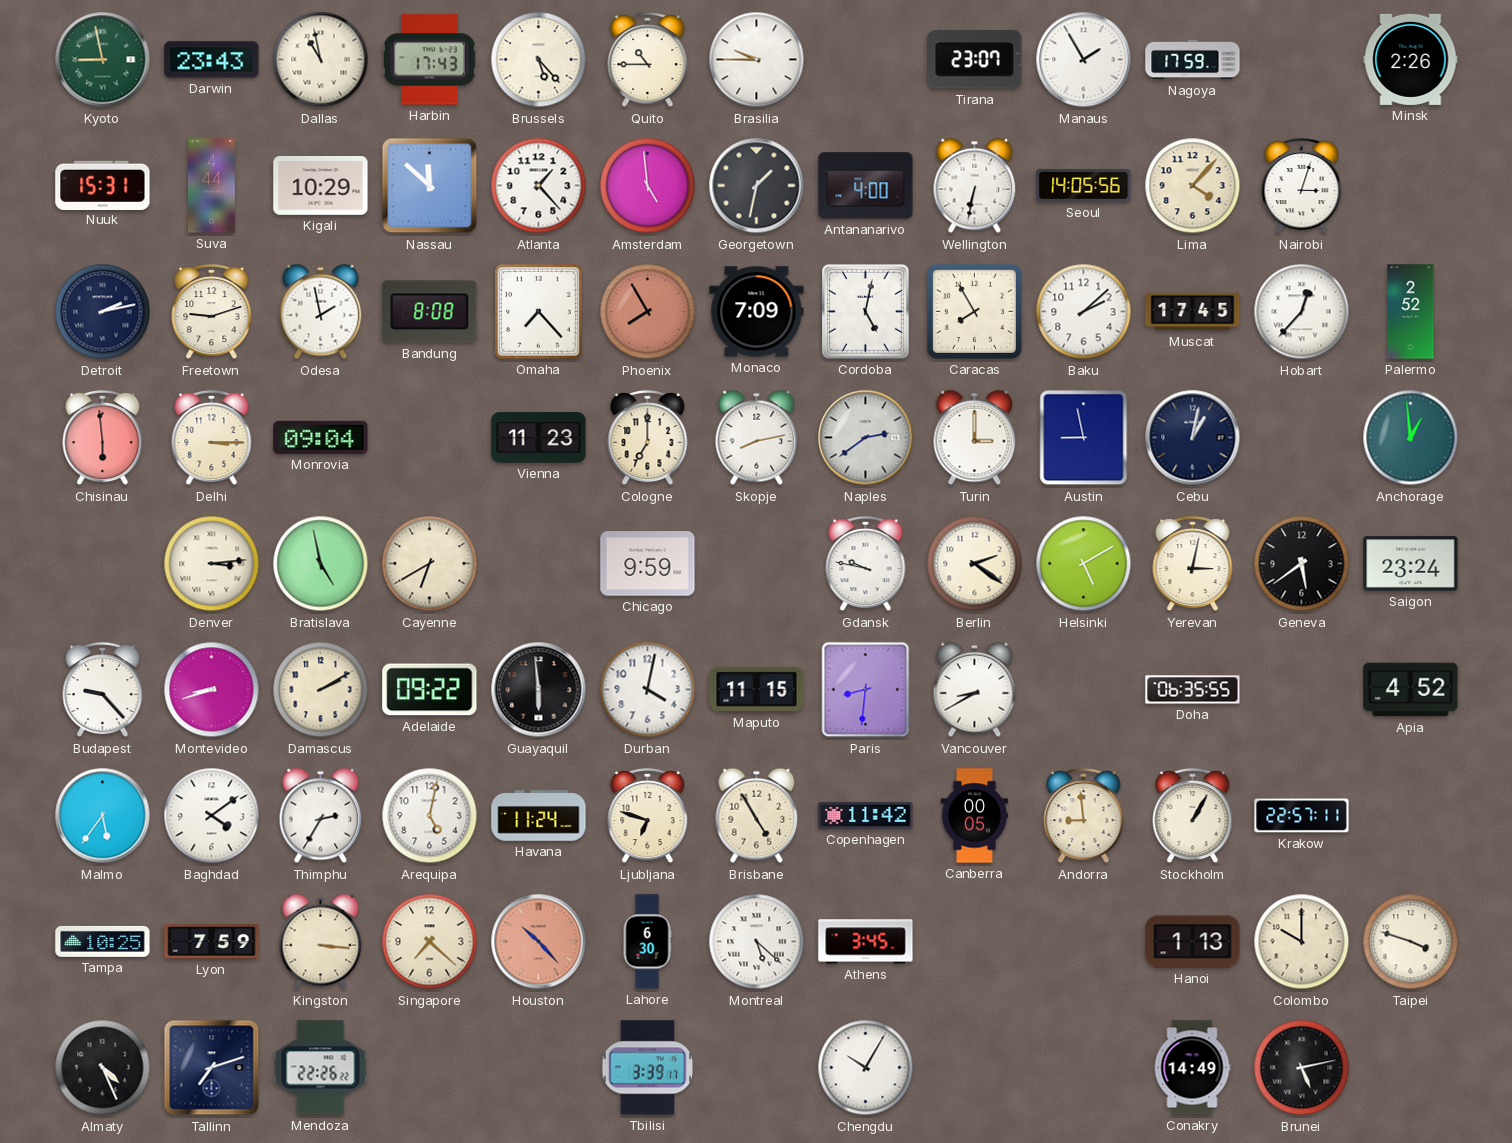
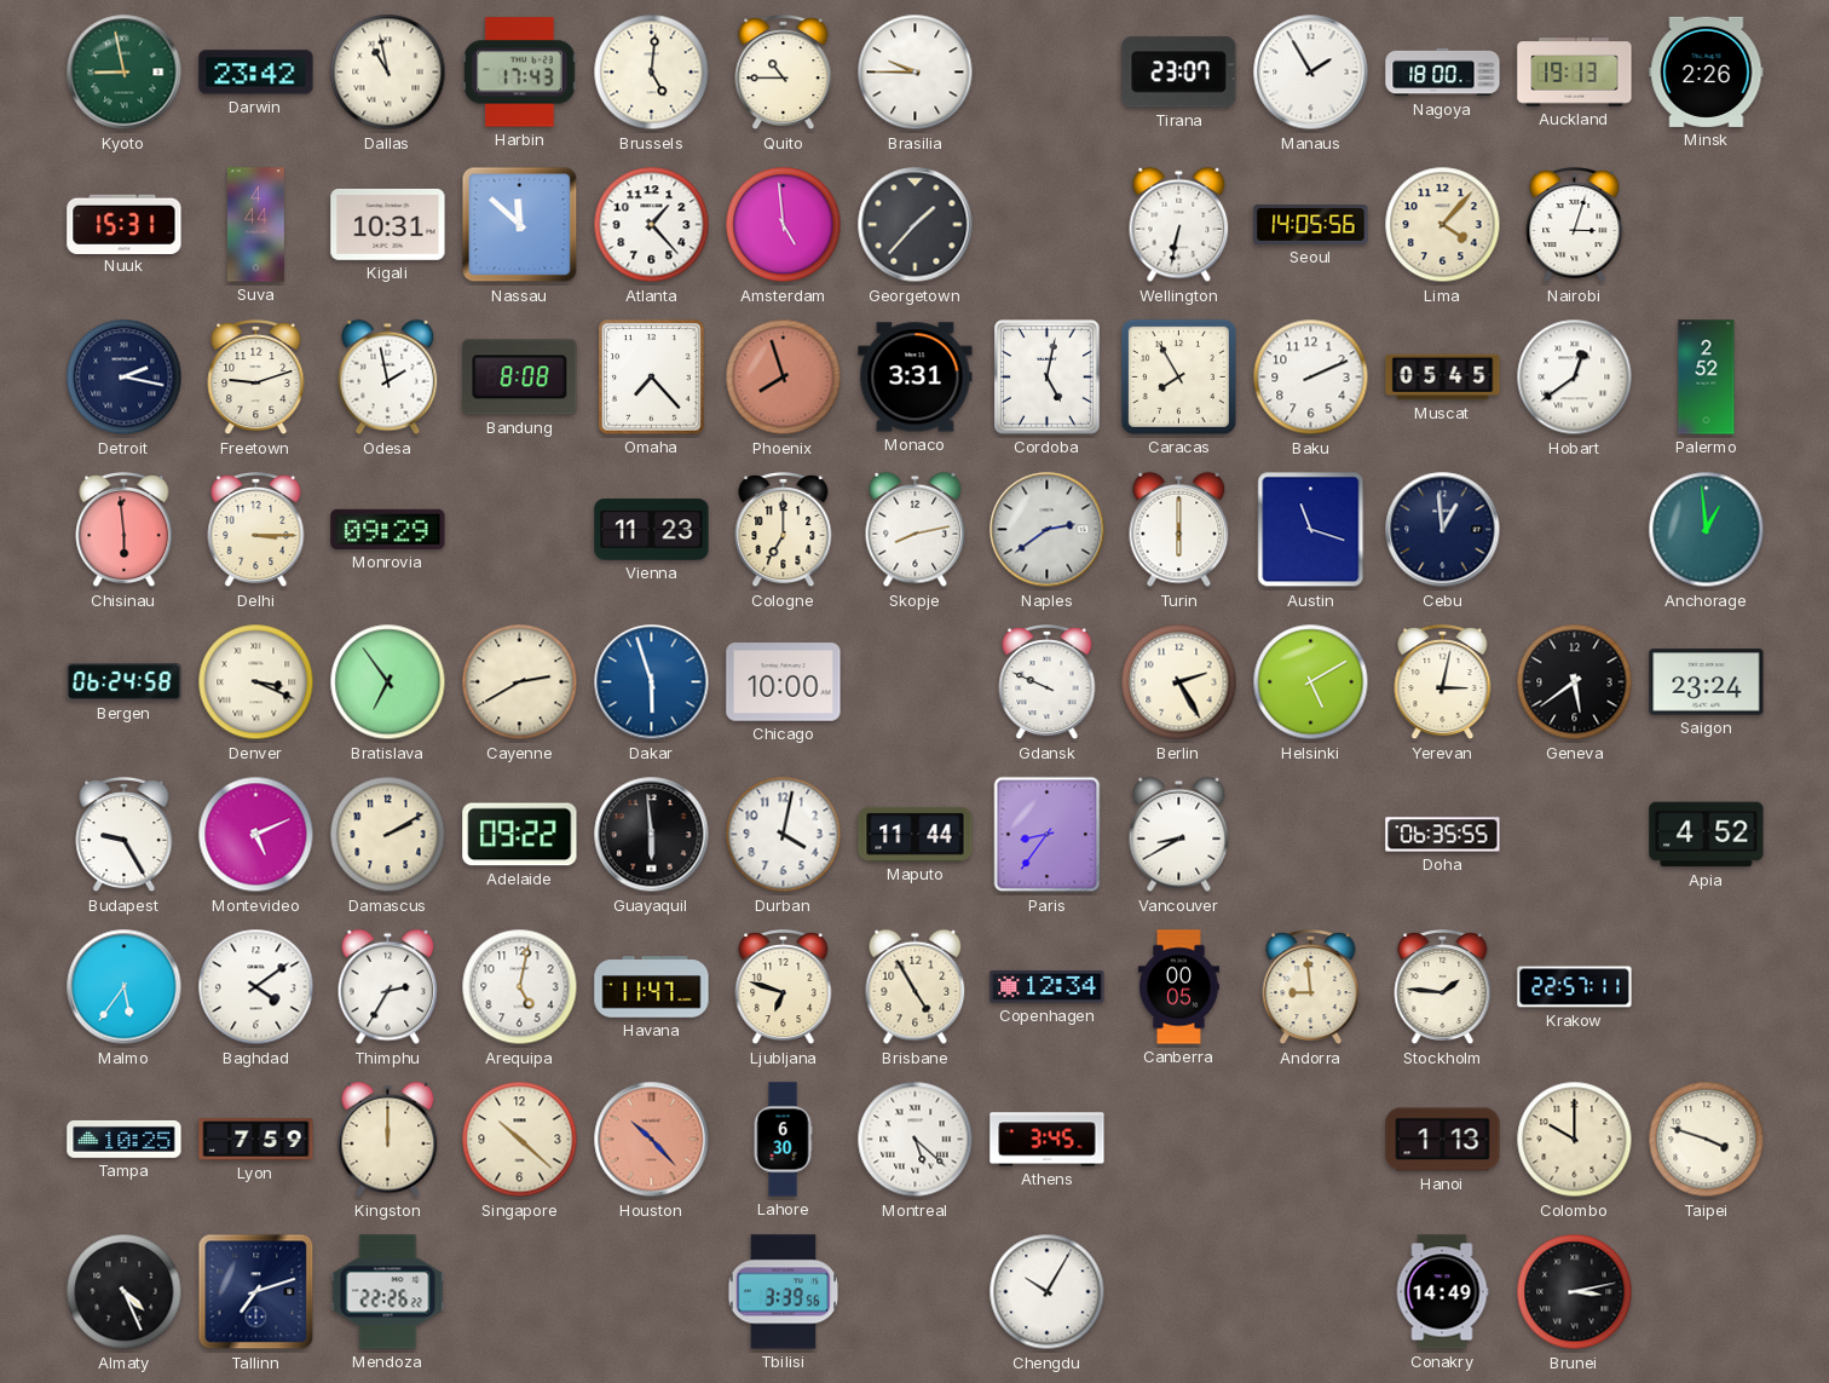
Darwin: 23:43 -> 23:42
Brussels: 5:23 -> 5:01
Nagoya: 17:59 -> 18:00
Auckland: none -> 19:13
Kigali: 10:29 -> 10:31
Georgetown: 1:32 -> 1:37
Antananarivo: 4:00 -> none
Detroit: 2:13 -> 2:17
Phoenix: 7:55 -> 7:57
Monaco: 7:09 -> 3:31
Baku: 2:08 -> 2:11
Muscat: 17:45 -> 05:45
Hobart: 12:37 -> 12:39
Monrovia: 09:04 -> 09:29
Turin: 3:00 -> 6:00
Austin: 8:58 -> 11:18
Cebu: 1:02 -> 12:59
Bergen: none -> 06:24
Denver: 3:14 -> 3:19
Bratislava: 4:58 -> 6:54
Cayenne: 6:40 -> 2:40
Dakar: none -> 5:57
Chicago: 9:59 -> 10:00
Gdansk: 9:47 -> 9:49
Berlin: 2:21 -> 2:25
Budapest: 9:23 -> 9:25
Montevideo: 8:42 -> 5:11
Maputo: 11:15 -> 11:44
Paris: 8:31 -> 8:36
Havana: 11:24 -> 11:47
Copenhagen: 11:42 -> 12:34
Stockholm: 1:05 -> 1:46
Kingston: 3:16 -> 12:00
Singapore: 7:22 -> 10:22
Tbilisi: 3:39:17 -> 3:39:56
Brunei: 5:13 -> 3:13
